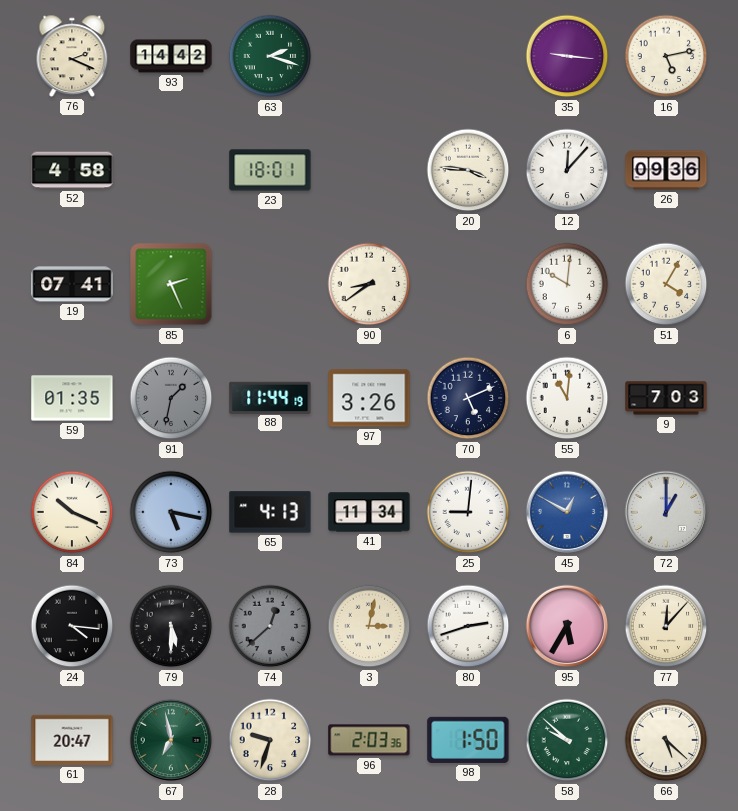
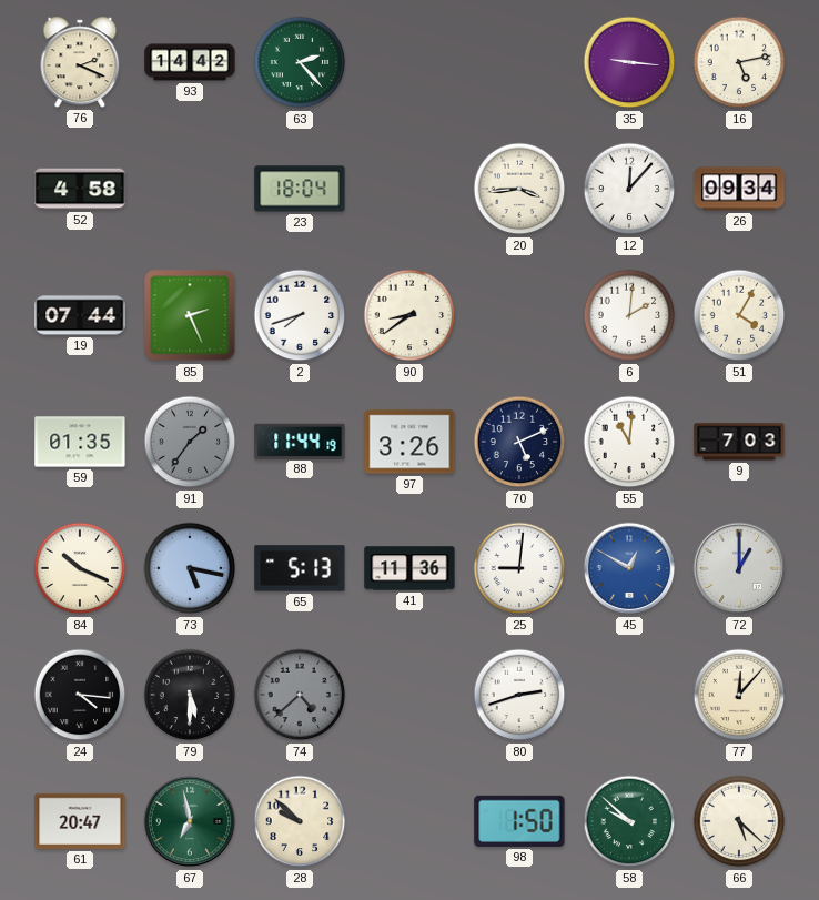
63: 2:18 -> 2:23
23: 18:01 -> 18:04
20: 3:46 -> 3:44
26: 09:36 -> 09:34
19: 07:41 -> 07:44
2: none -> 7:42
6: 10:01 -> 2:01
91: 1:32 -> 1:36
65: 4:13 -> 5:13
41: 11:34 -> 11:36
74: 12:38 -> 4:38
3: 3:02 -> none
95: 5:35 -> none
28: 9:33 -> 9:52
96: 2:03 -> none
